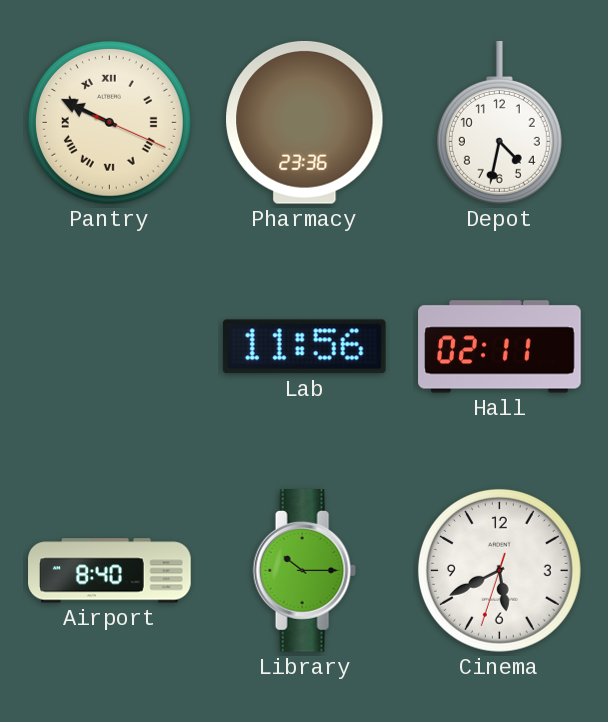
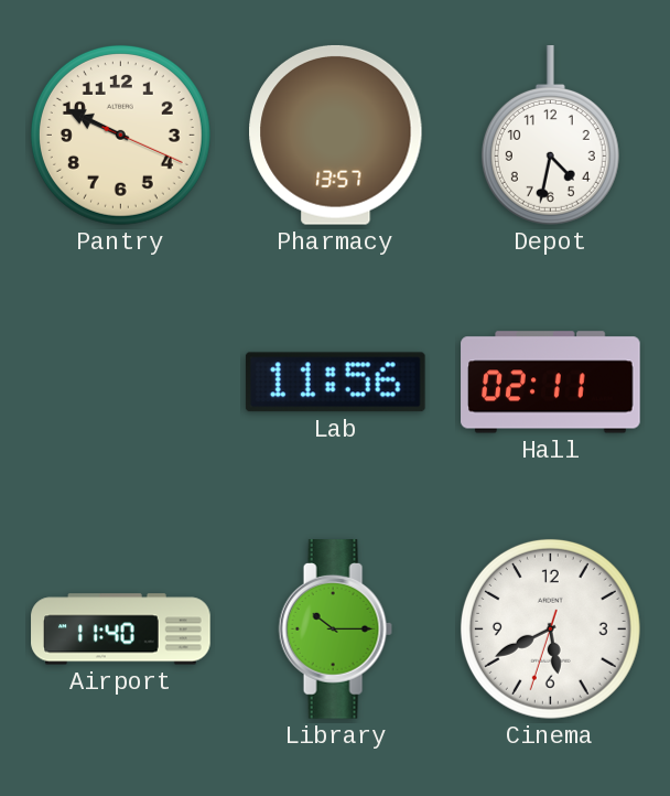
Pantry numerals: Roman -> Arabic
Pharmacy: 23:36 -> 13:57
Airport: 8:40 -> 11:40
